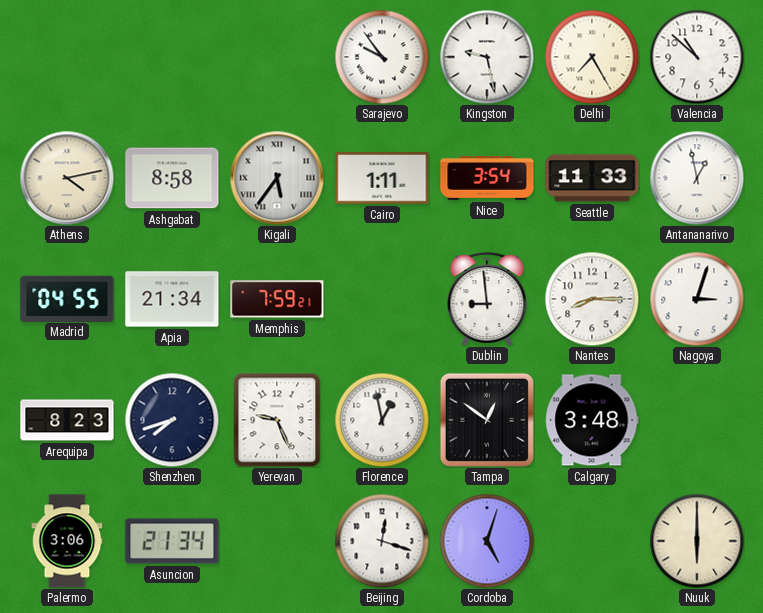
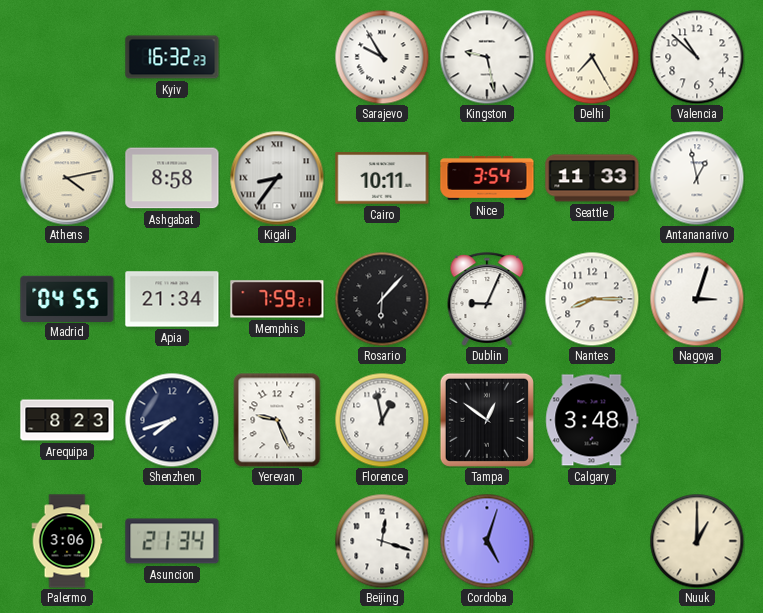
Kyiv: none -> 16:32
Sarajevo: 9:54 -> 9:55
Kigali: 5:36 -> 8:36
Cairo: 1:11 -> 10:11
Rosario: none -> 6:07
Dublin: 8:59 -> 9:04
Nuuk: 6:00 -> 1:00
